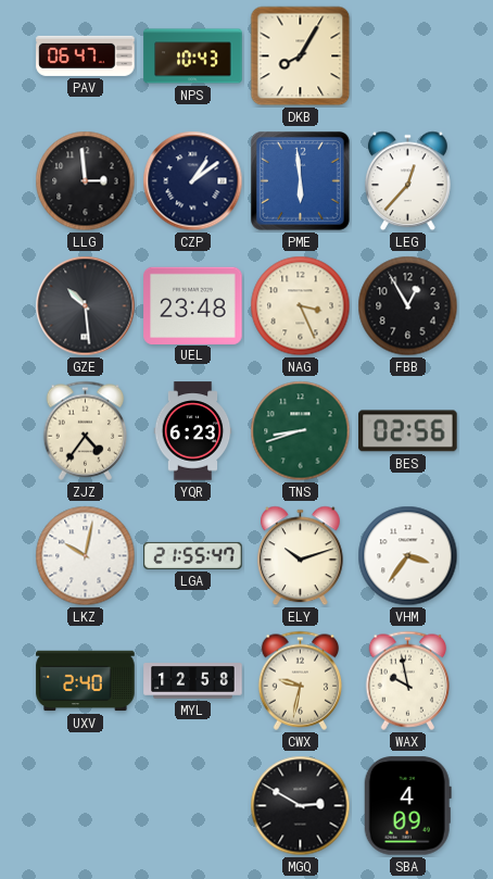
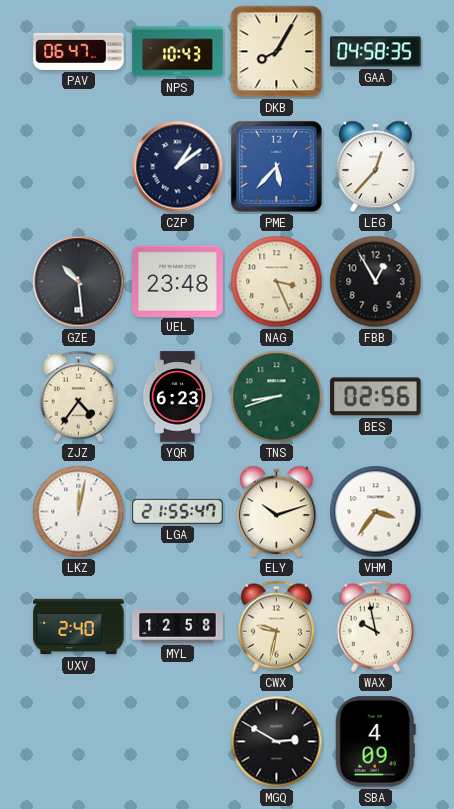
GAA: none -> 04:58
LLG: 2:59 -> none
PME: 5:59 -> 5:37
LKZ: 10:02 -> 12:02
